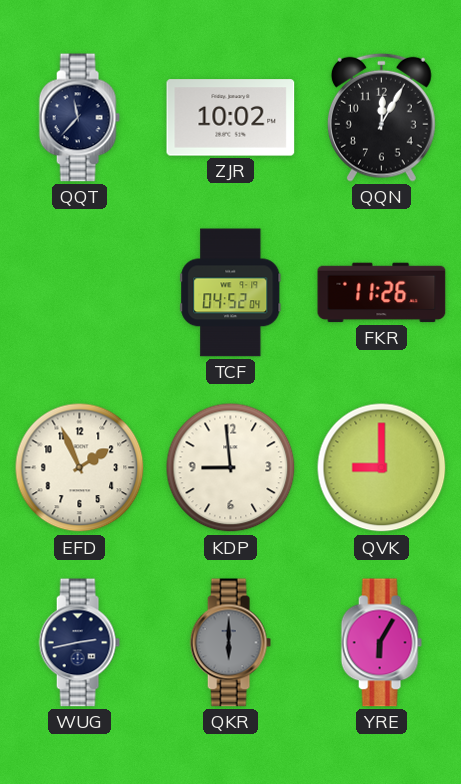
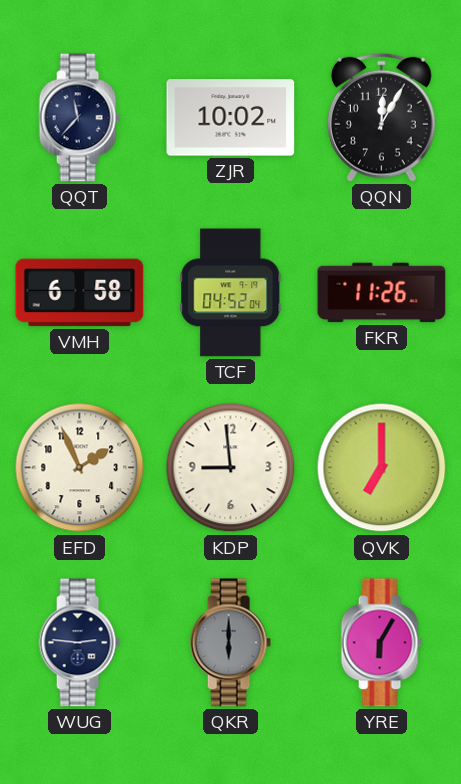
VMH: none -> 6:58
QVK: 9:00 -> 7:00
WUG: 2:43 -> 2:46
